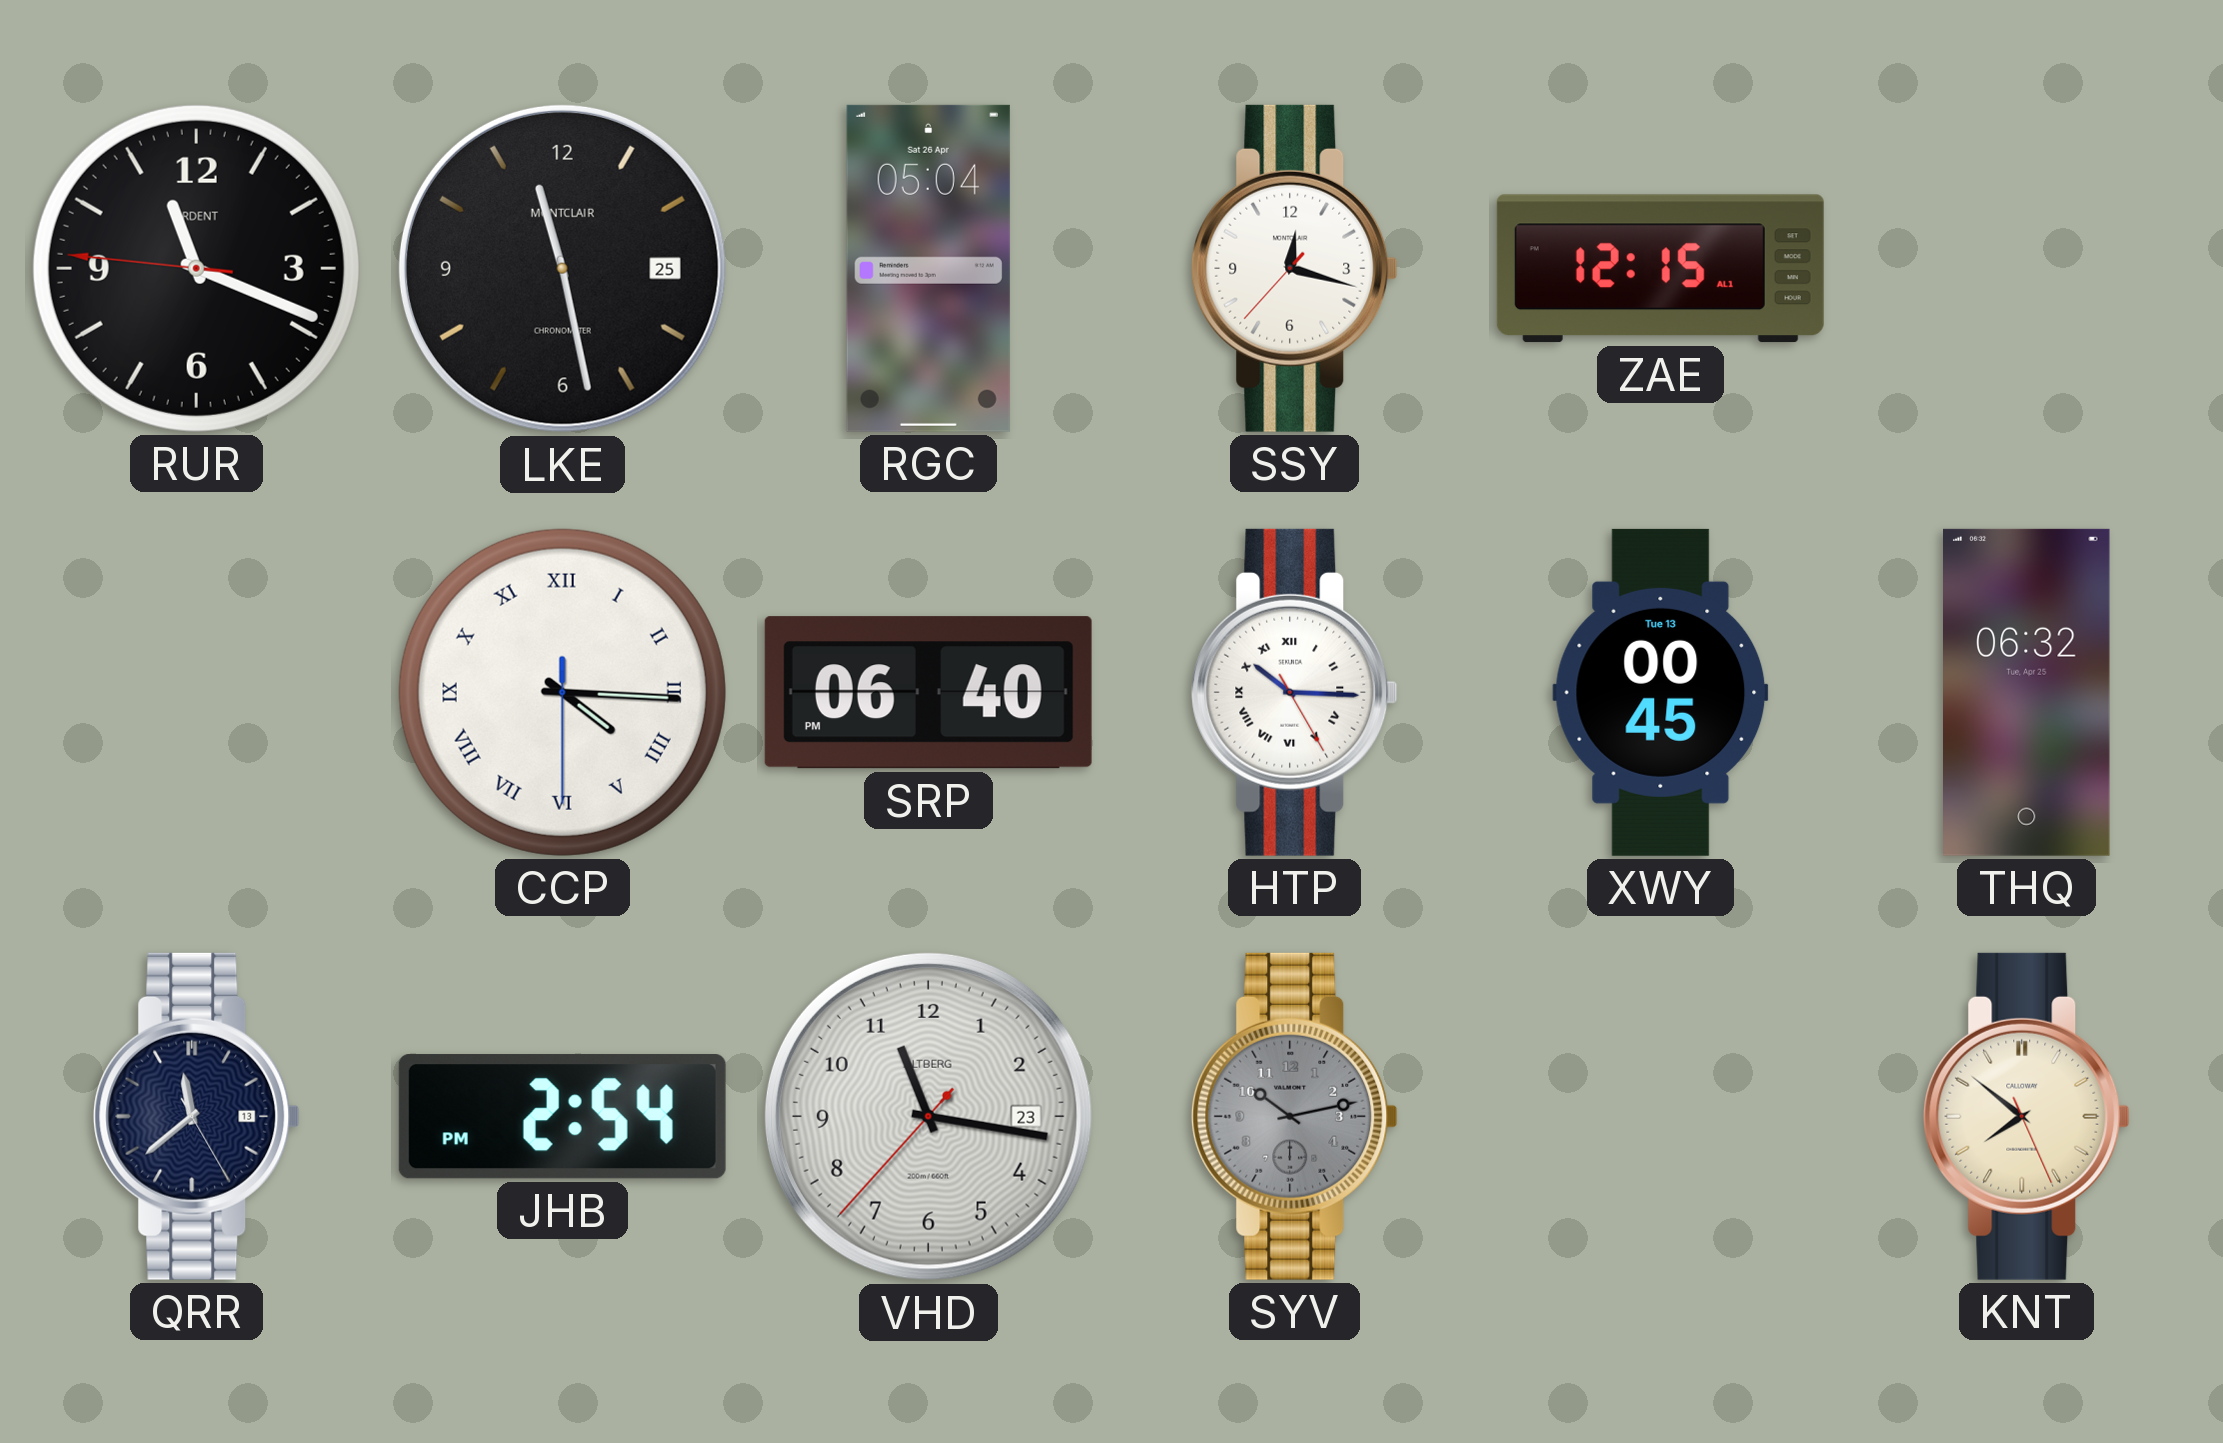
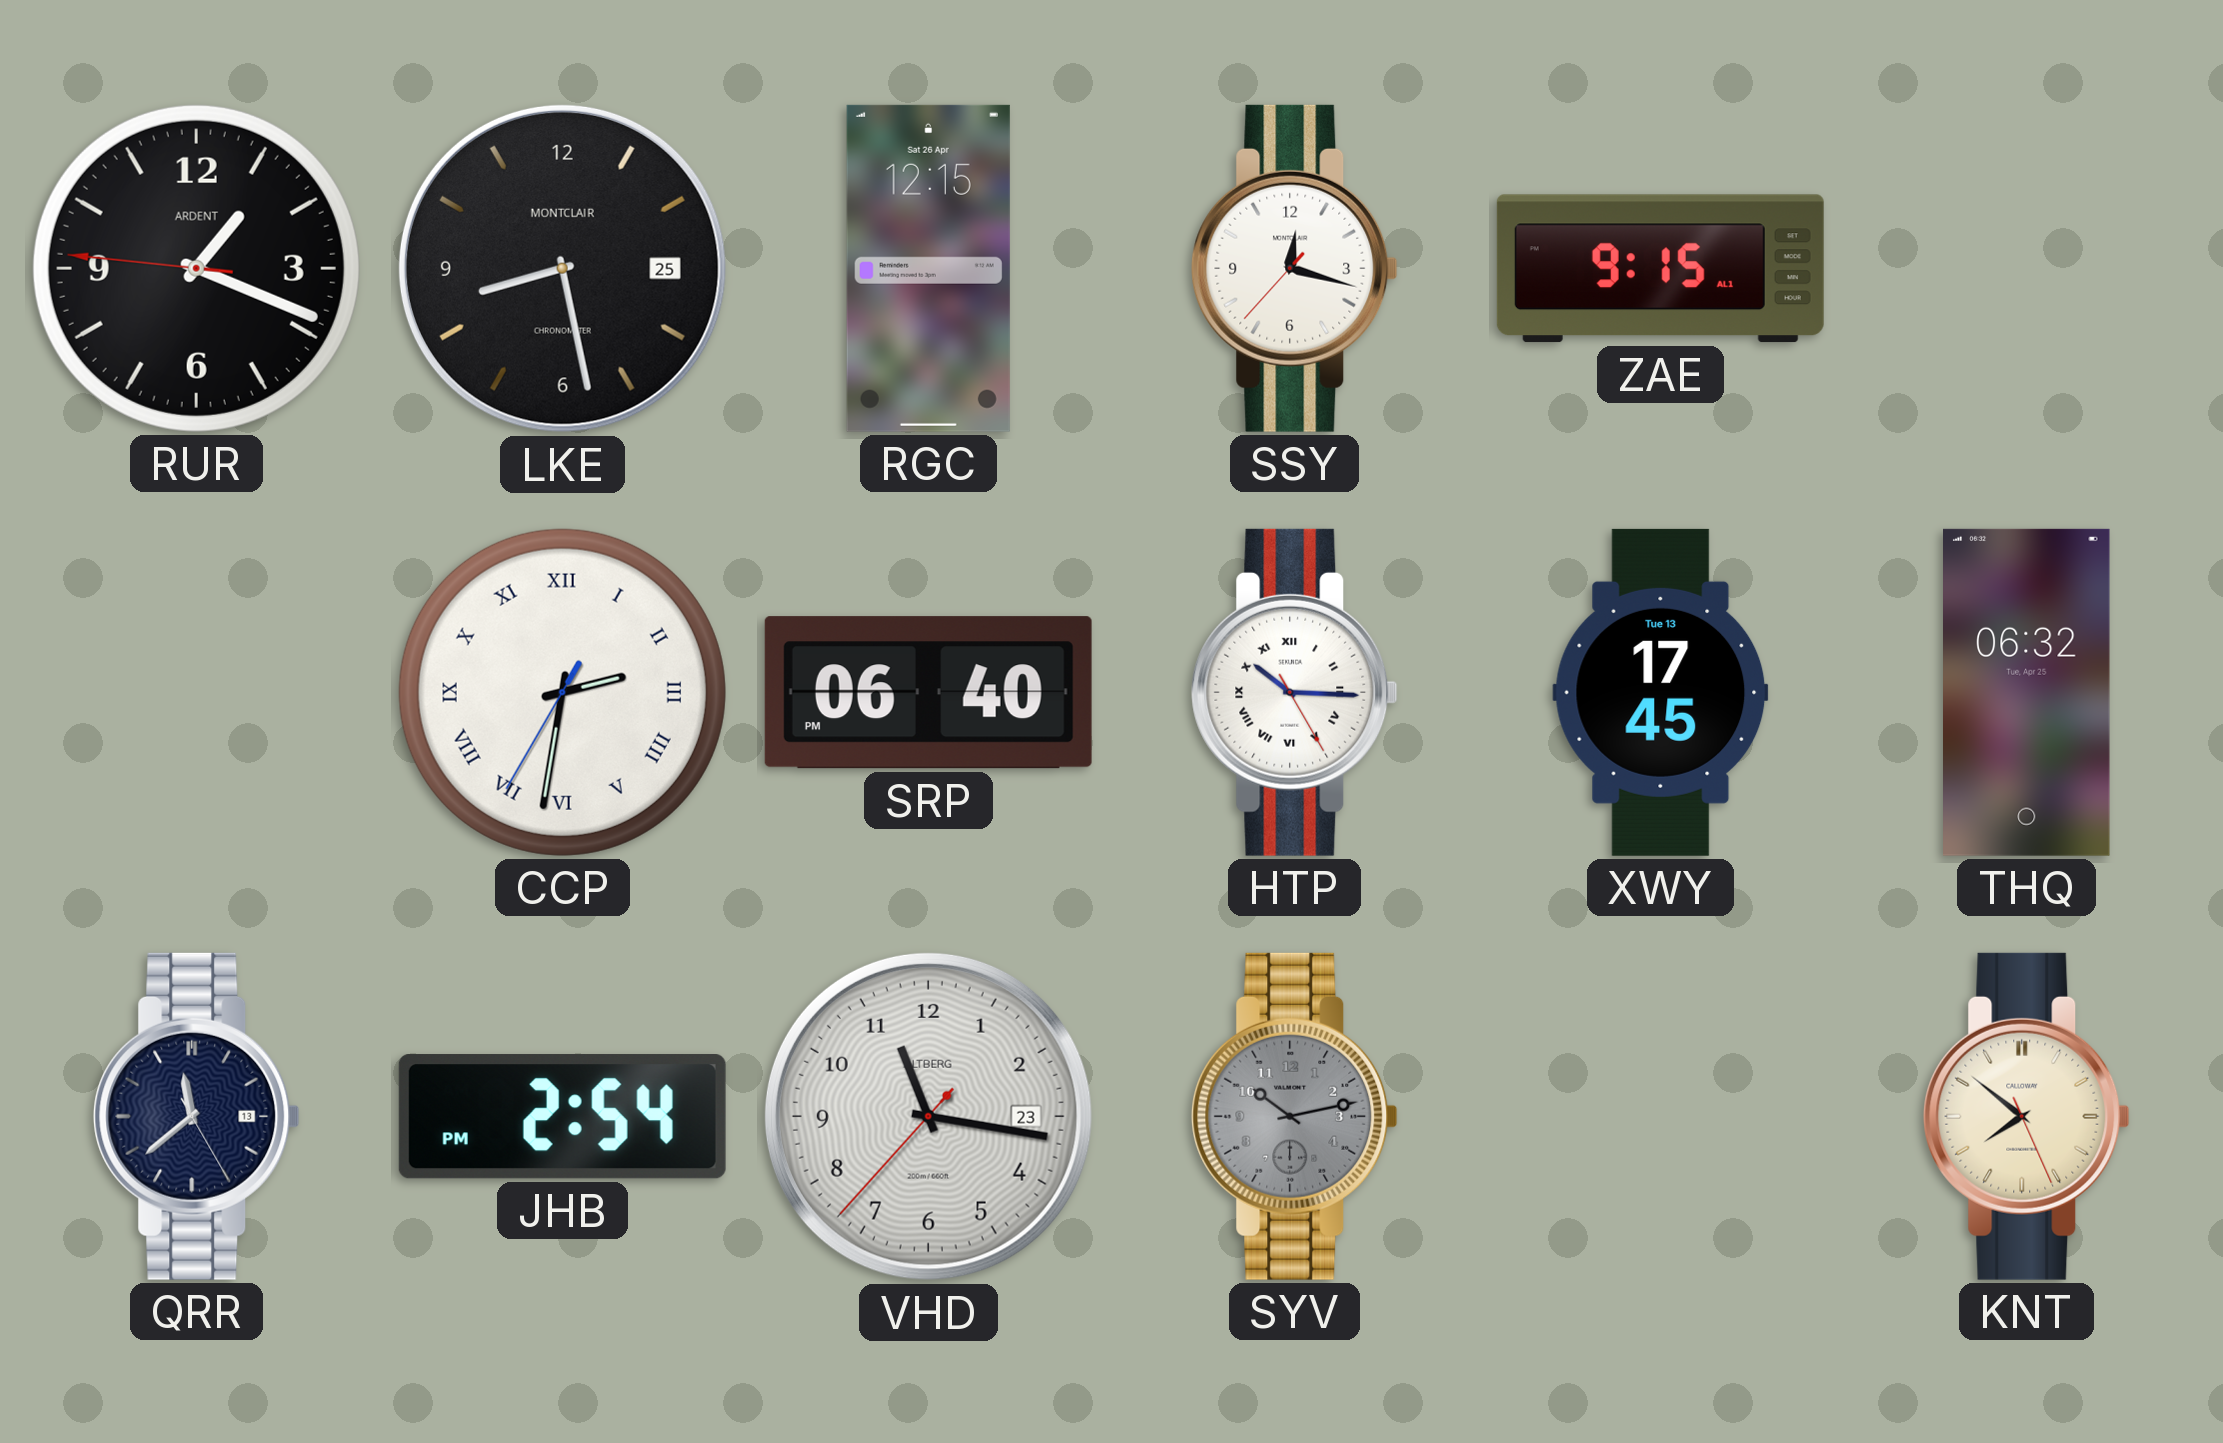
RUR: 11:18 -> 1:18
LKE: 11:28 -> 8:28
RGC: 05:04 -> 12:15
ZAE: 12:15 -> 9:15
CCP: 4:15 -> 2:31
XWY: 00:45 -> 17:45
